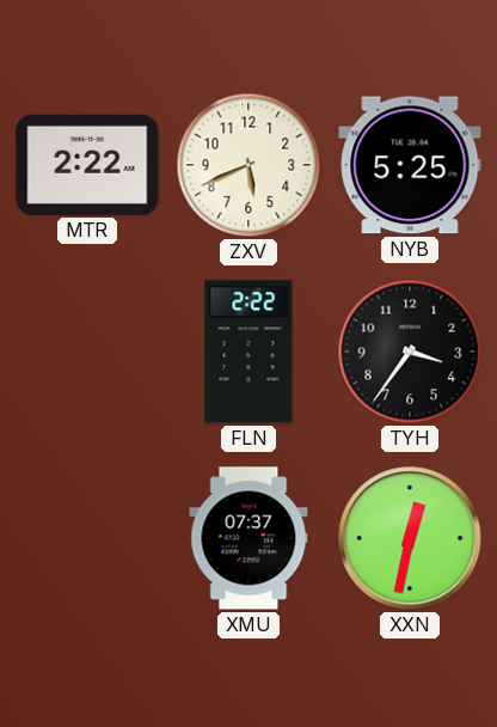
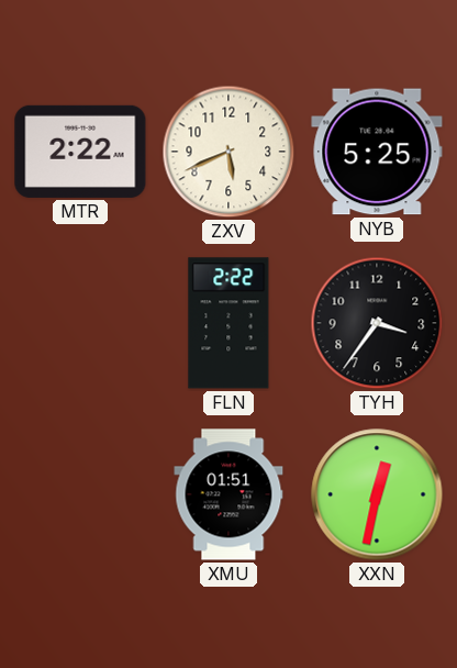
XMU: 07:37 -> 01:51
